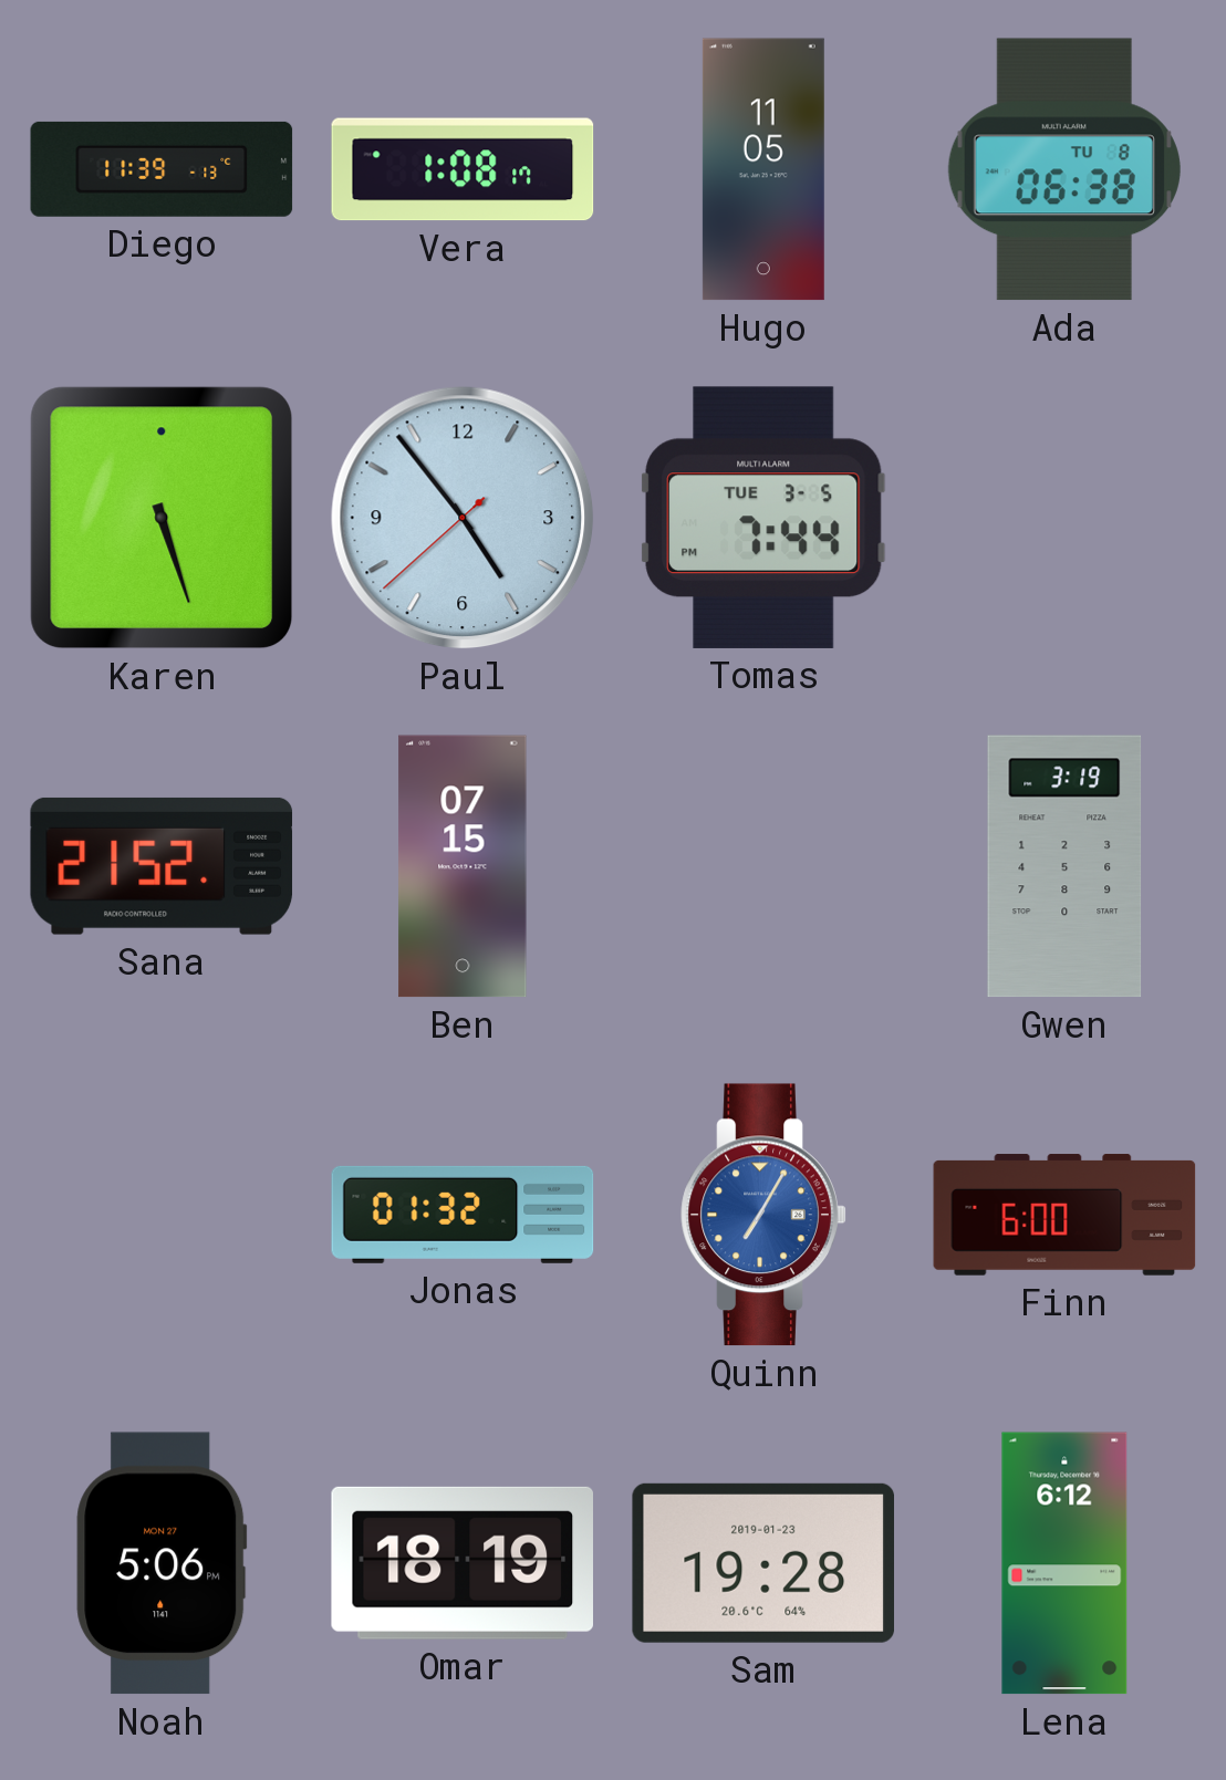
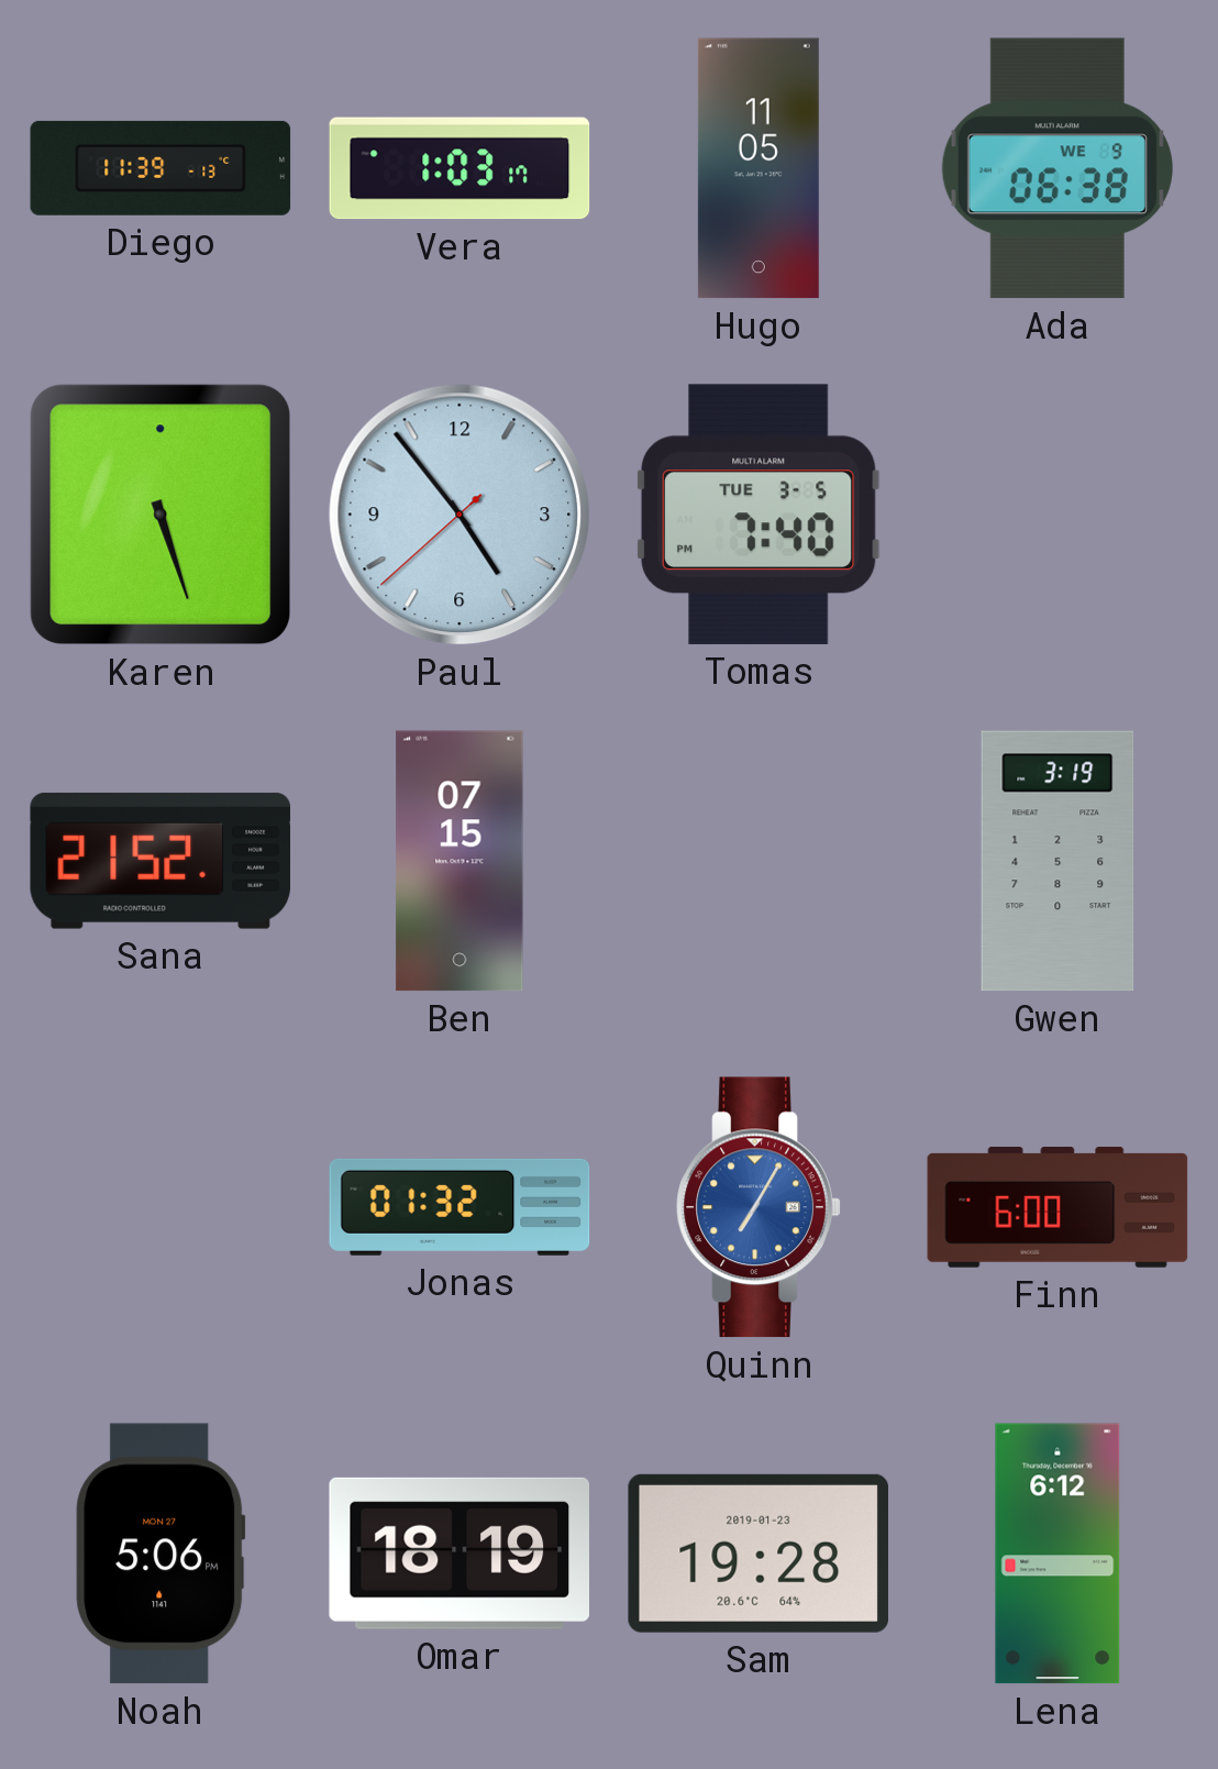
Vera: 1:08 -> 1:03
Ada date: TU 8 -> WE 9
Tomas: 7:44 -> 7:40
